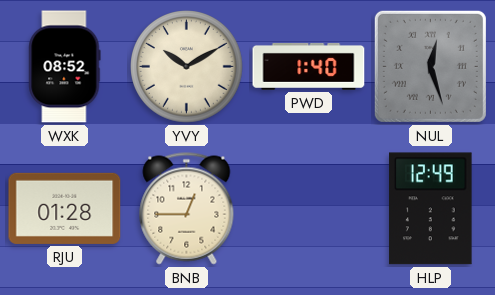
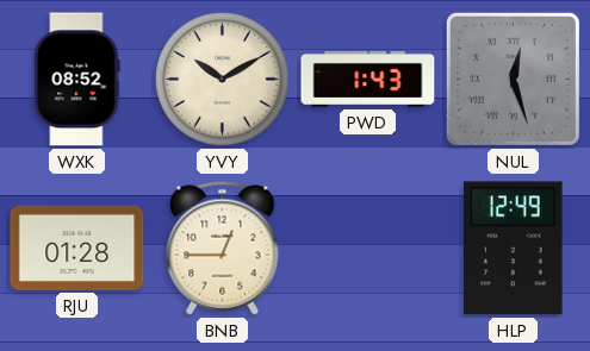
PWD: 1:40 -> 1:43
